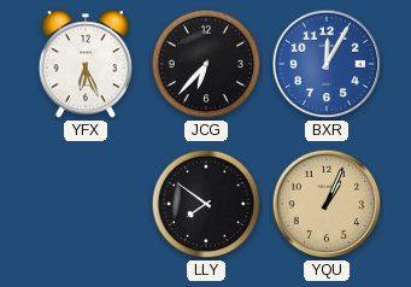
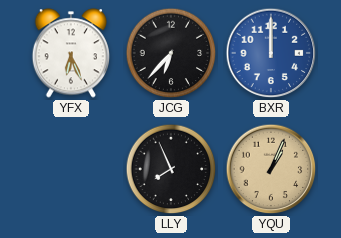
BXR: 12:05 -> 12:00
LLY: 7:51 -> 7:56
